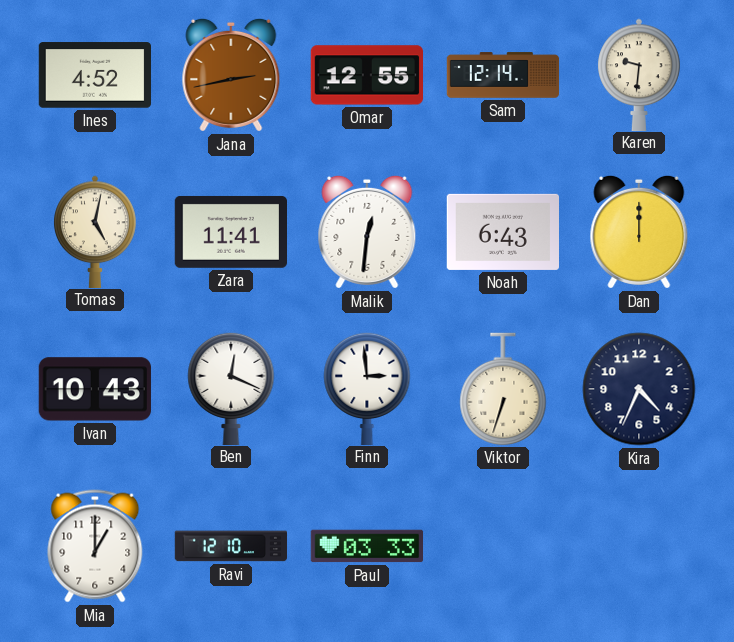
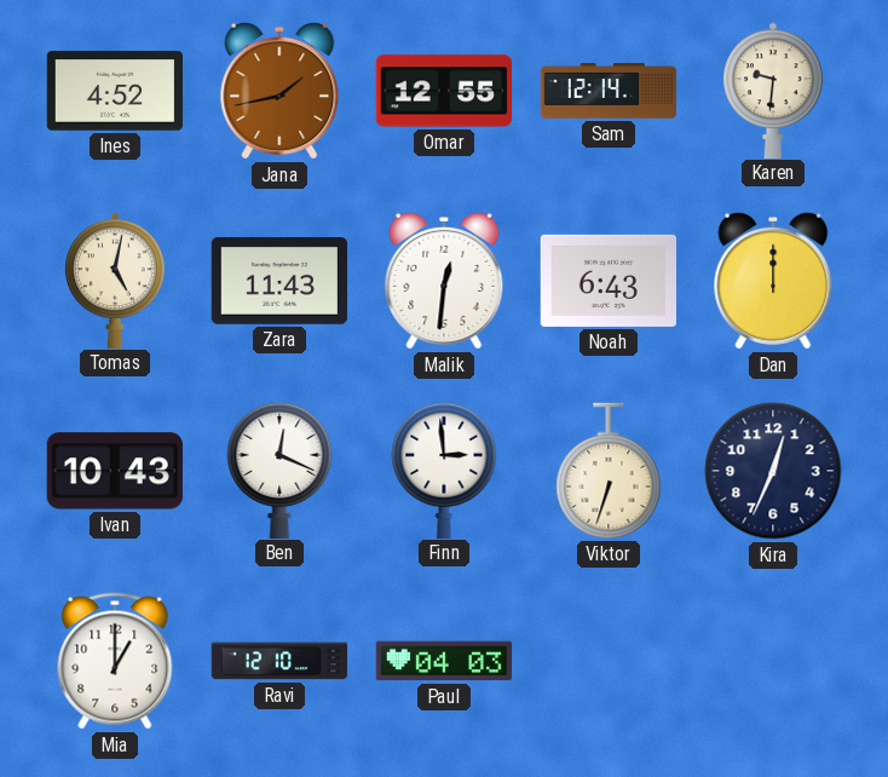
Jana: 2:43 -> 1:43
Zara: 11:41 -> 11:43
Kira: 4:34 -> 12:34
Paul: 03:33 -> 04:03
